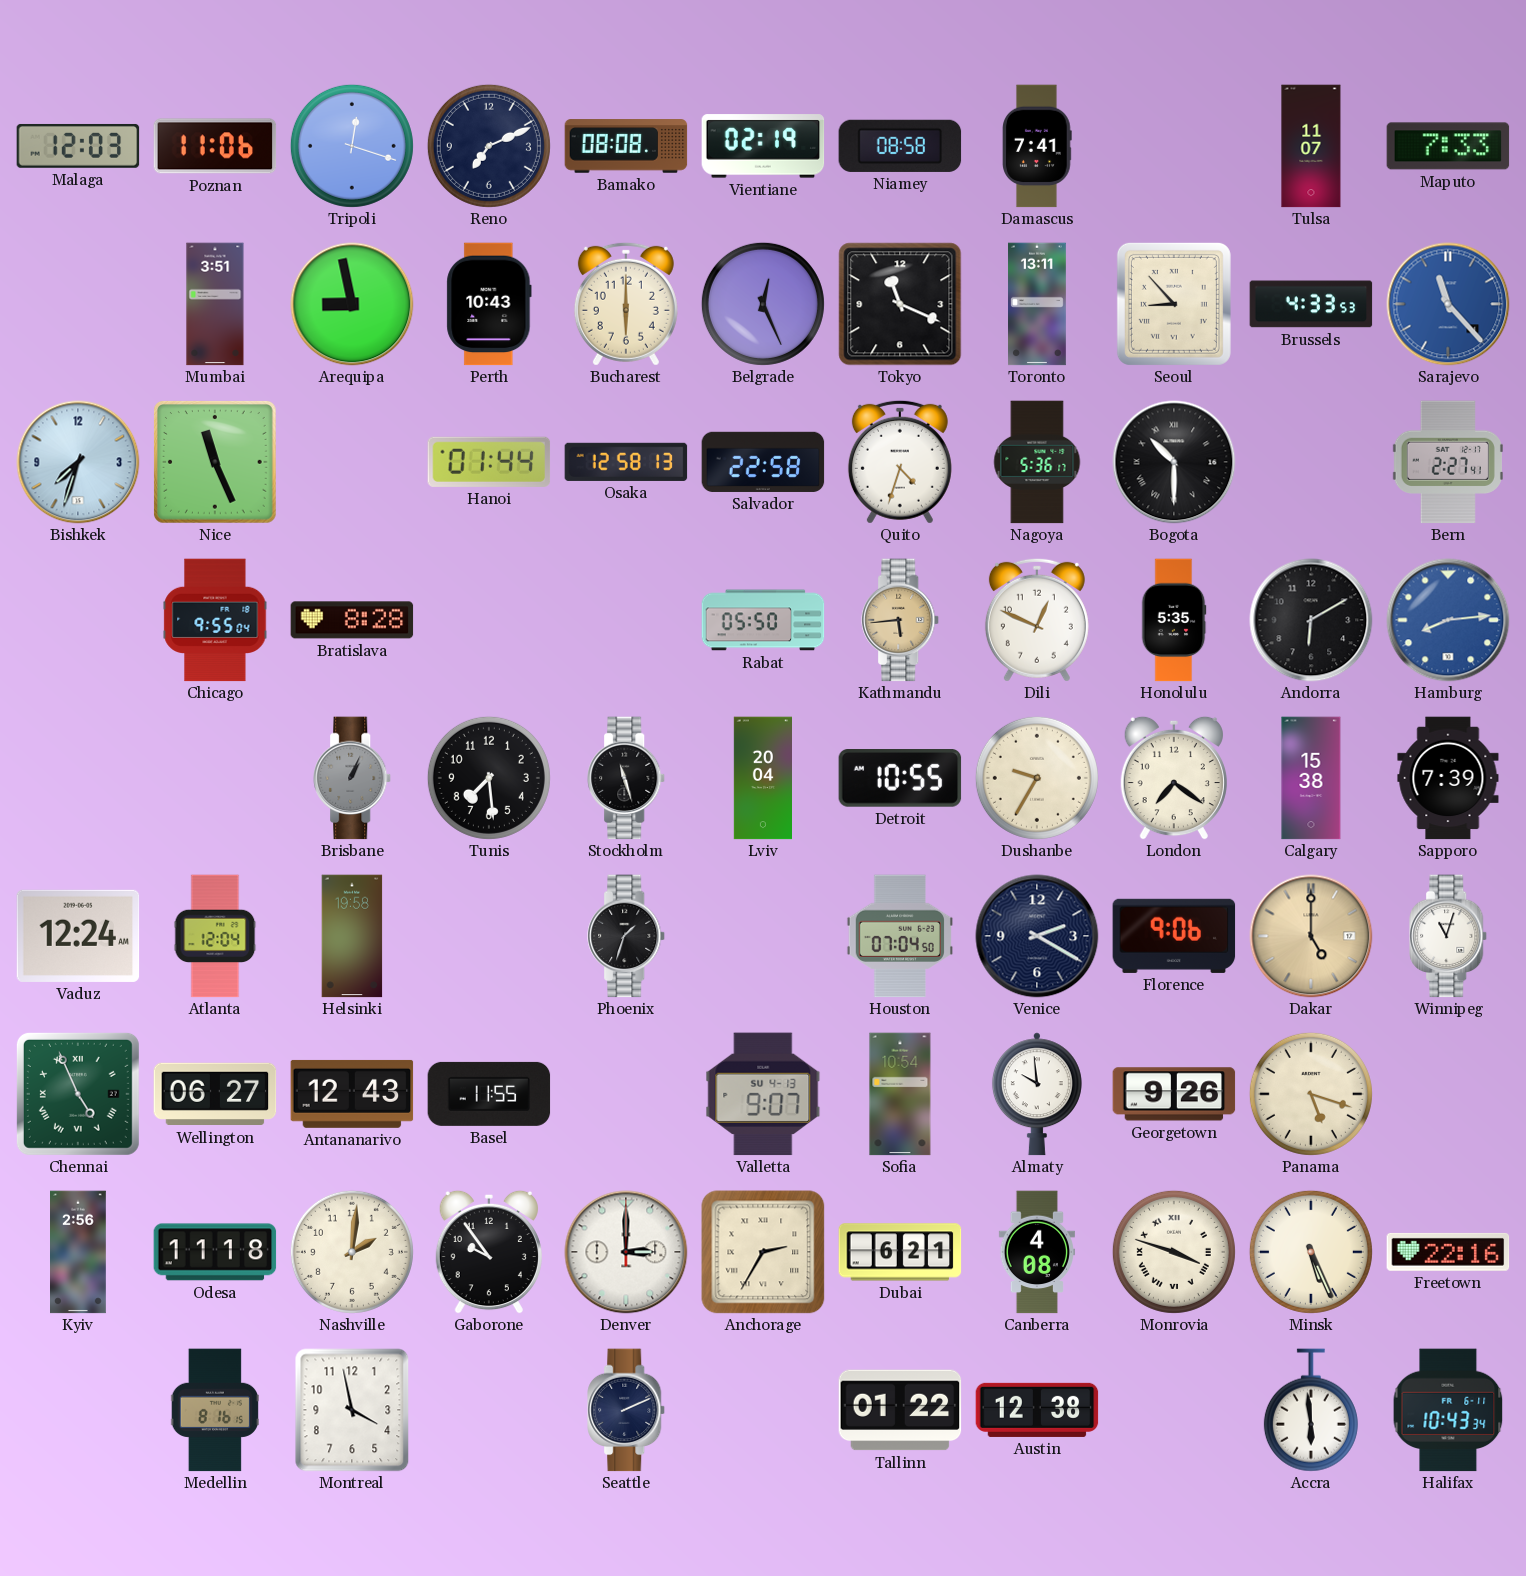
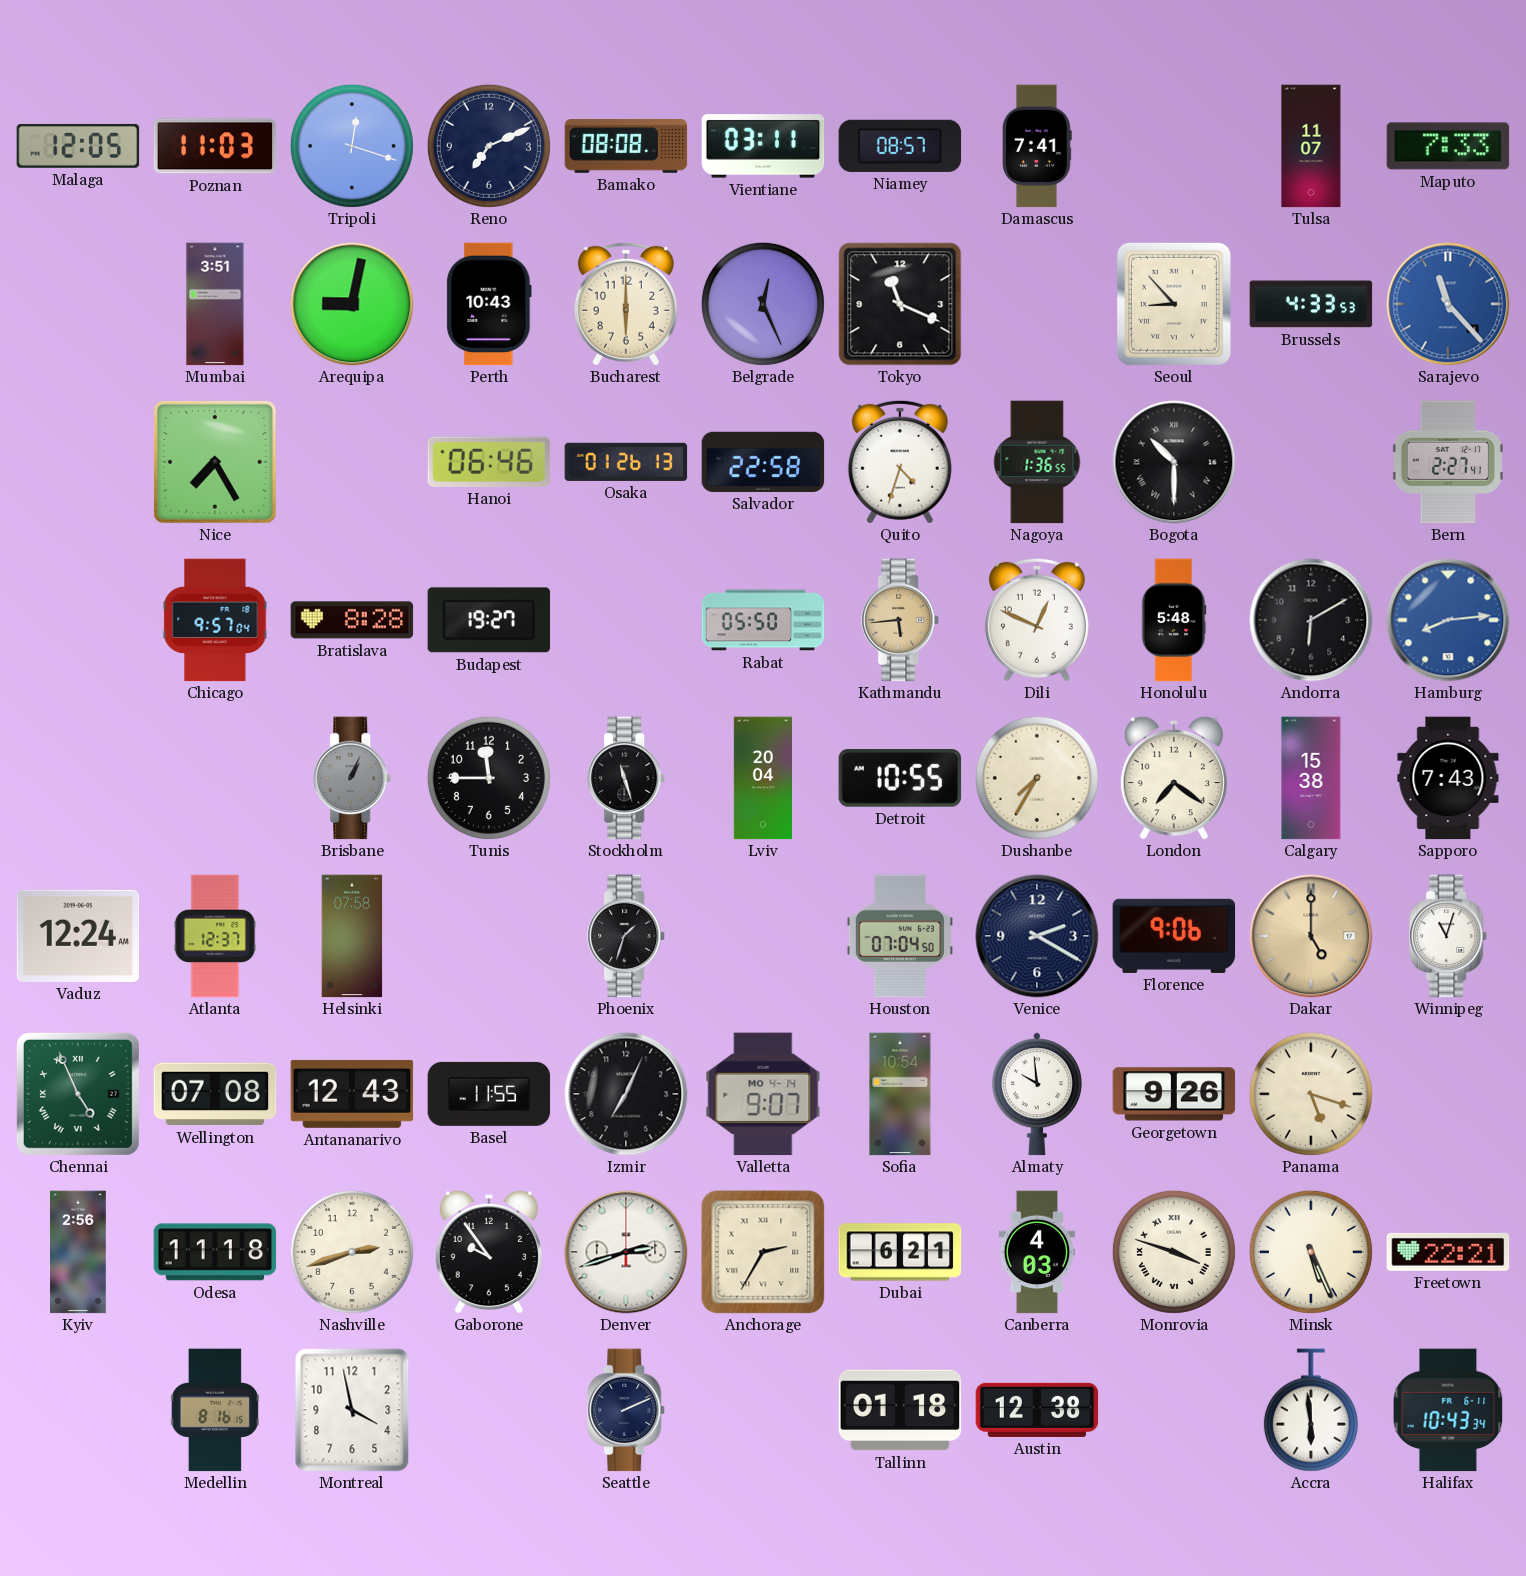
Malaga: 12:03 -> 12:05
Poznan: 11:06 -> 11:03
Vientiane: 02:19 -> 03:11
Niamey: 08:58 -> 08:57
Arequipa: 8:58 -> 9:02
Toronto: 13:11 -> none
Bishkek: 7:33 -> none
Nice: 11:26 -> 7:25
Hanoi: 01:44 -> 06:46
Osaka: 12:58 -> 01:26
Nagoya: 5:36 -> 1:36
Chicago: 9:55 -> 9:57
Budapest: none -> 19:27
Honolulu: 5:35 -> 5:48
Tunis: 7:29 -> 11:45
Dushanbe: 9:35 -> 7:35
Sapporo: 7:39 -> 7:43
Atlanta: 12:04 -> 12:37
Helsinki: 19:58 -> 07:58
Wellington: 06:27 -> 07:08
Izmir: none -> 7:04
Valletta date: SU 4-13 -> MO 4-14
Nashville: 2:01 -> 2:42
Denver: 3:00 -> 2:42
Canberra: 4:08 -> 4:03
Freetown: 22:16 -> 22:21
Tallinn: 01:22 -> 01:18
